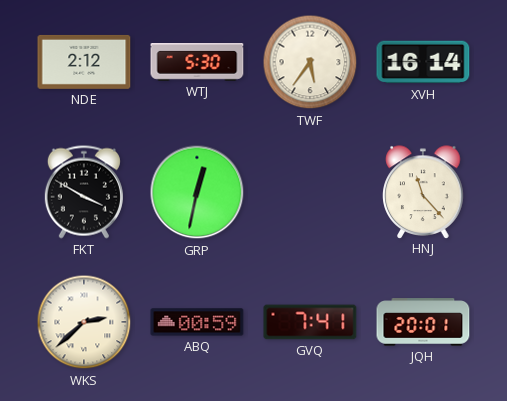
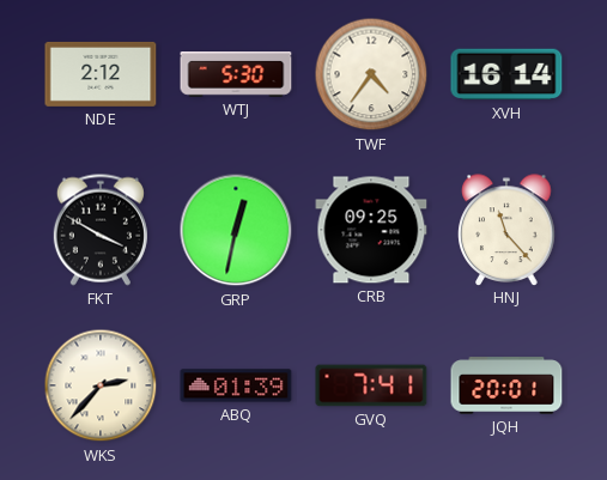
TWF: 5:36 -> 4:36
CRB: none -> 09:25
WKS: 2:38 -> 2:37
ABQ: 00:59 -> 01:39
